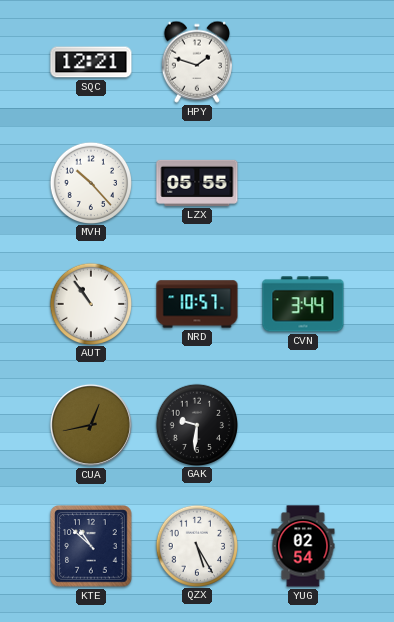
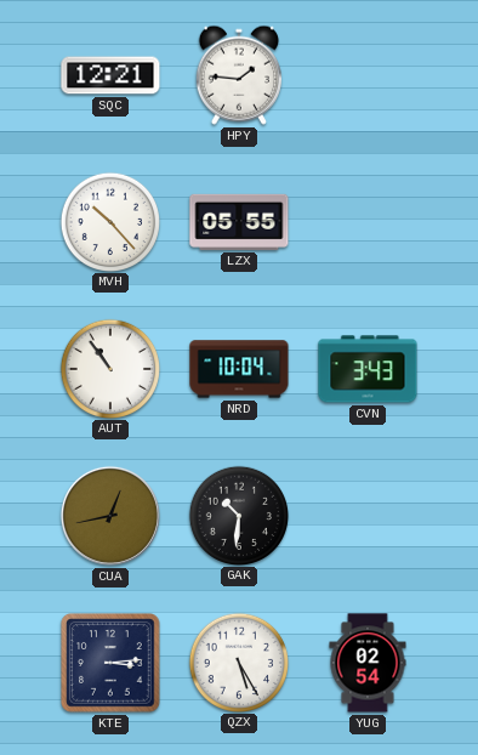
HPY: 1:48 -> 1:46
NRD: 10:57 -> 10:04
CVN: 3:44 -> 3:43
GAK: 9:31 -> 10:31
KTE: 10:52 -> 3:14
